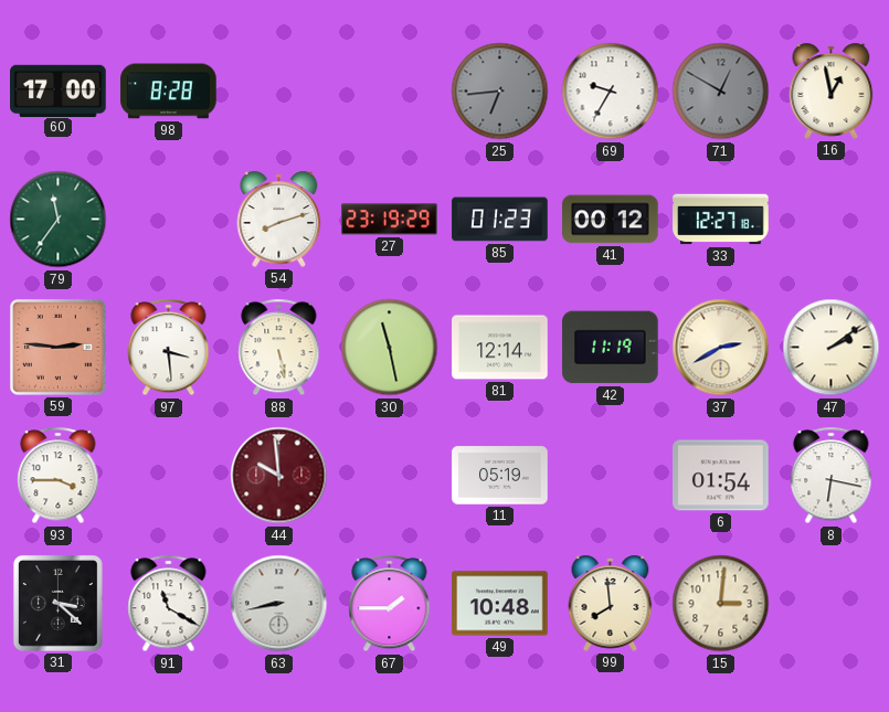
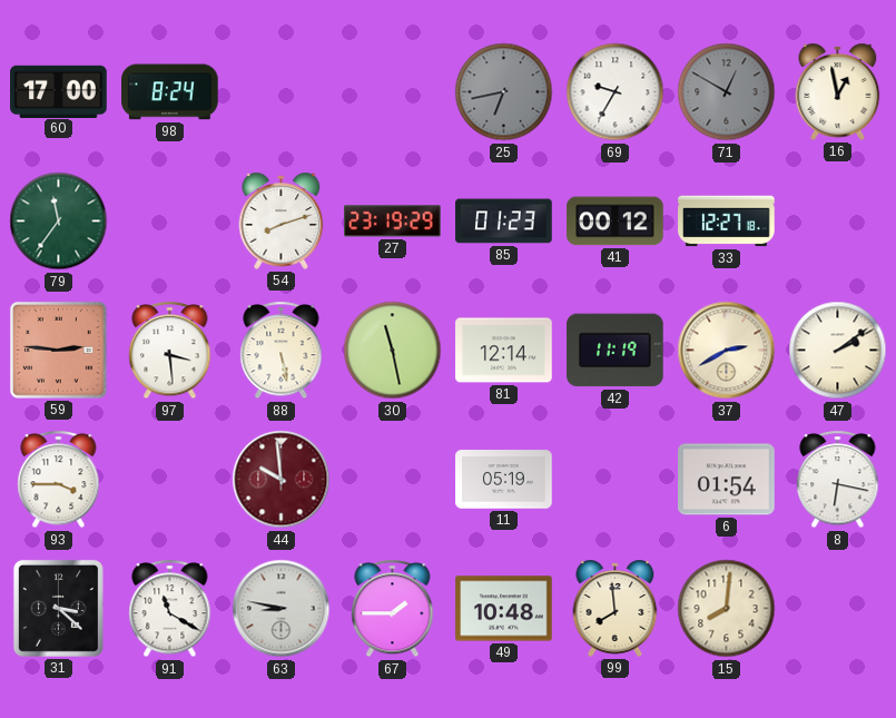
98: 8:28 -> 8:24
25: 6:44 -> 6:43
63: 8:43 -> 8:47
15: 3:01 -> 8:01
